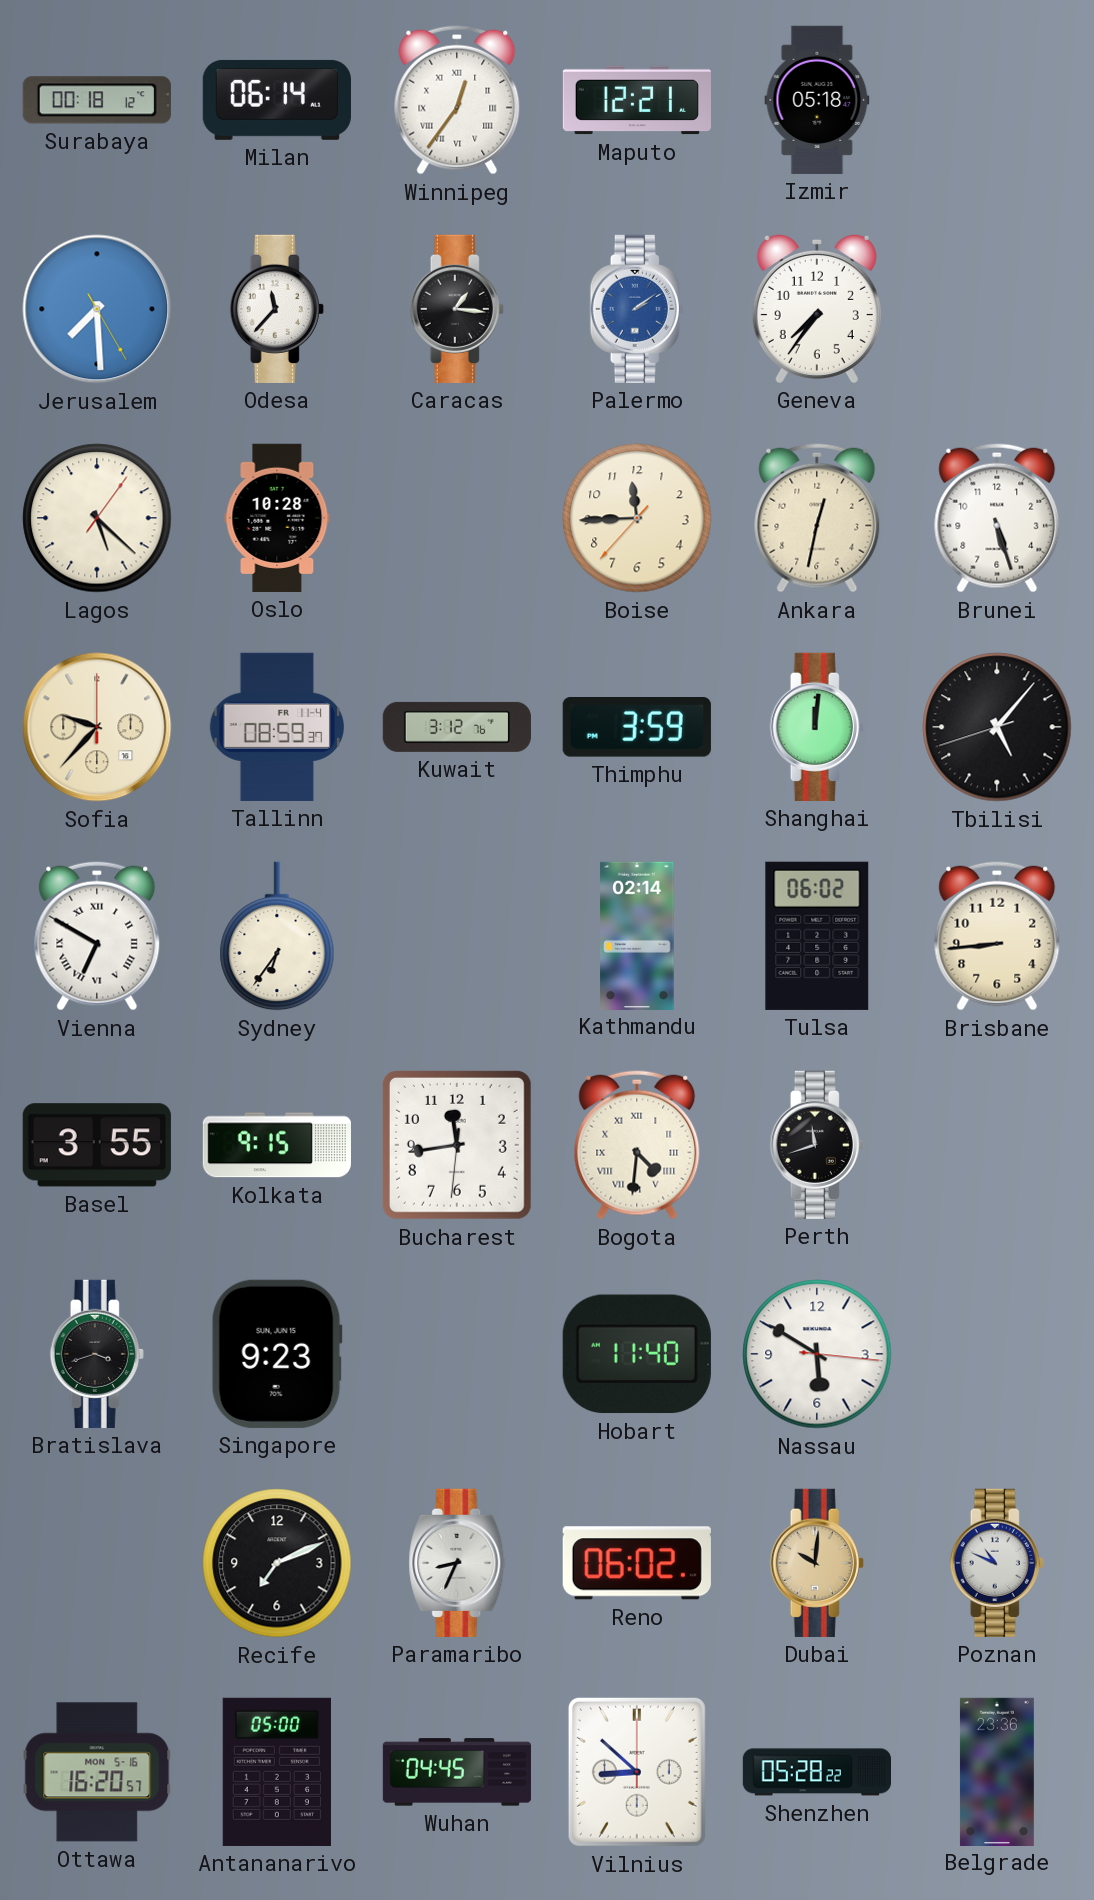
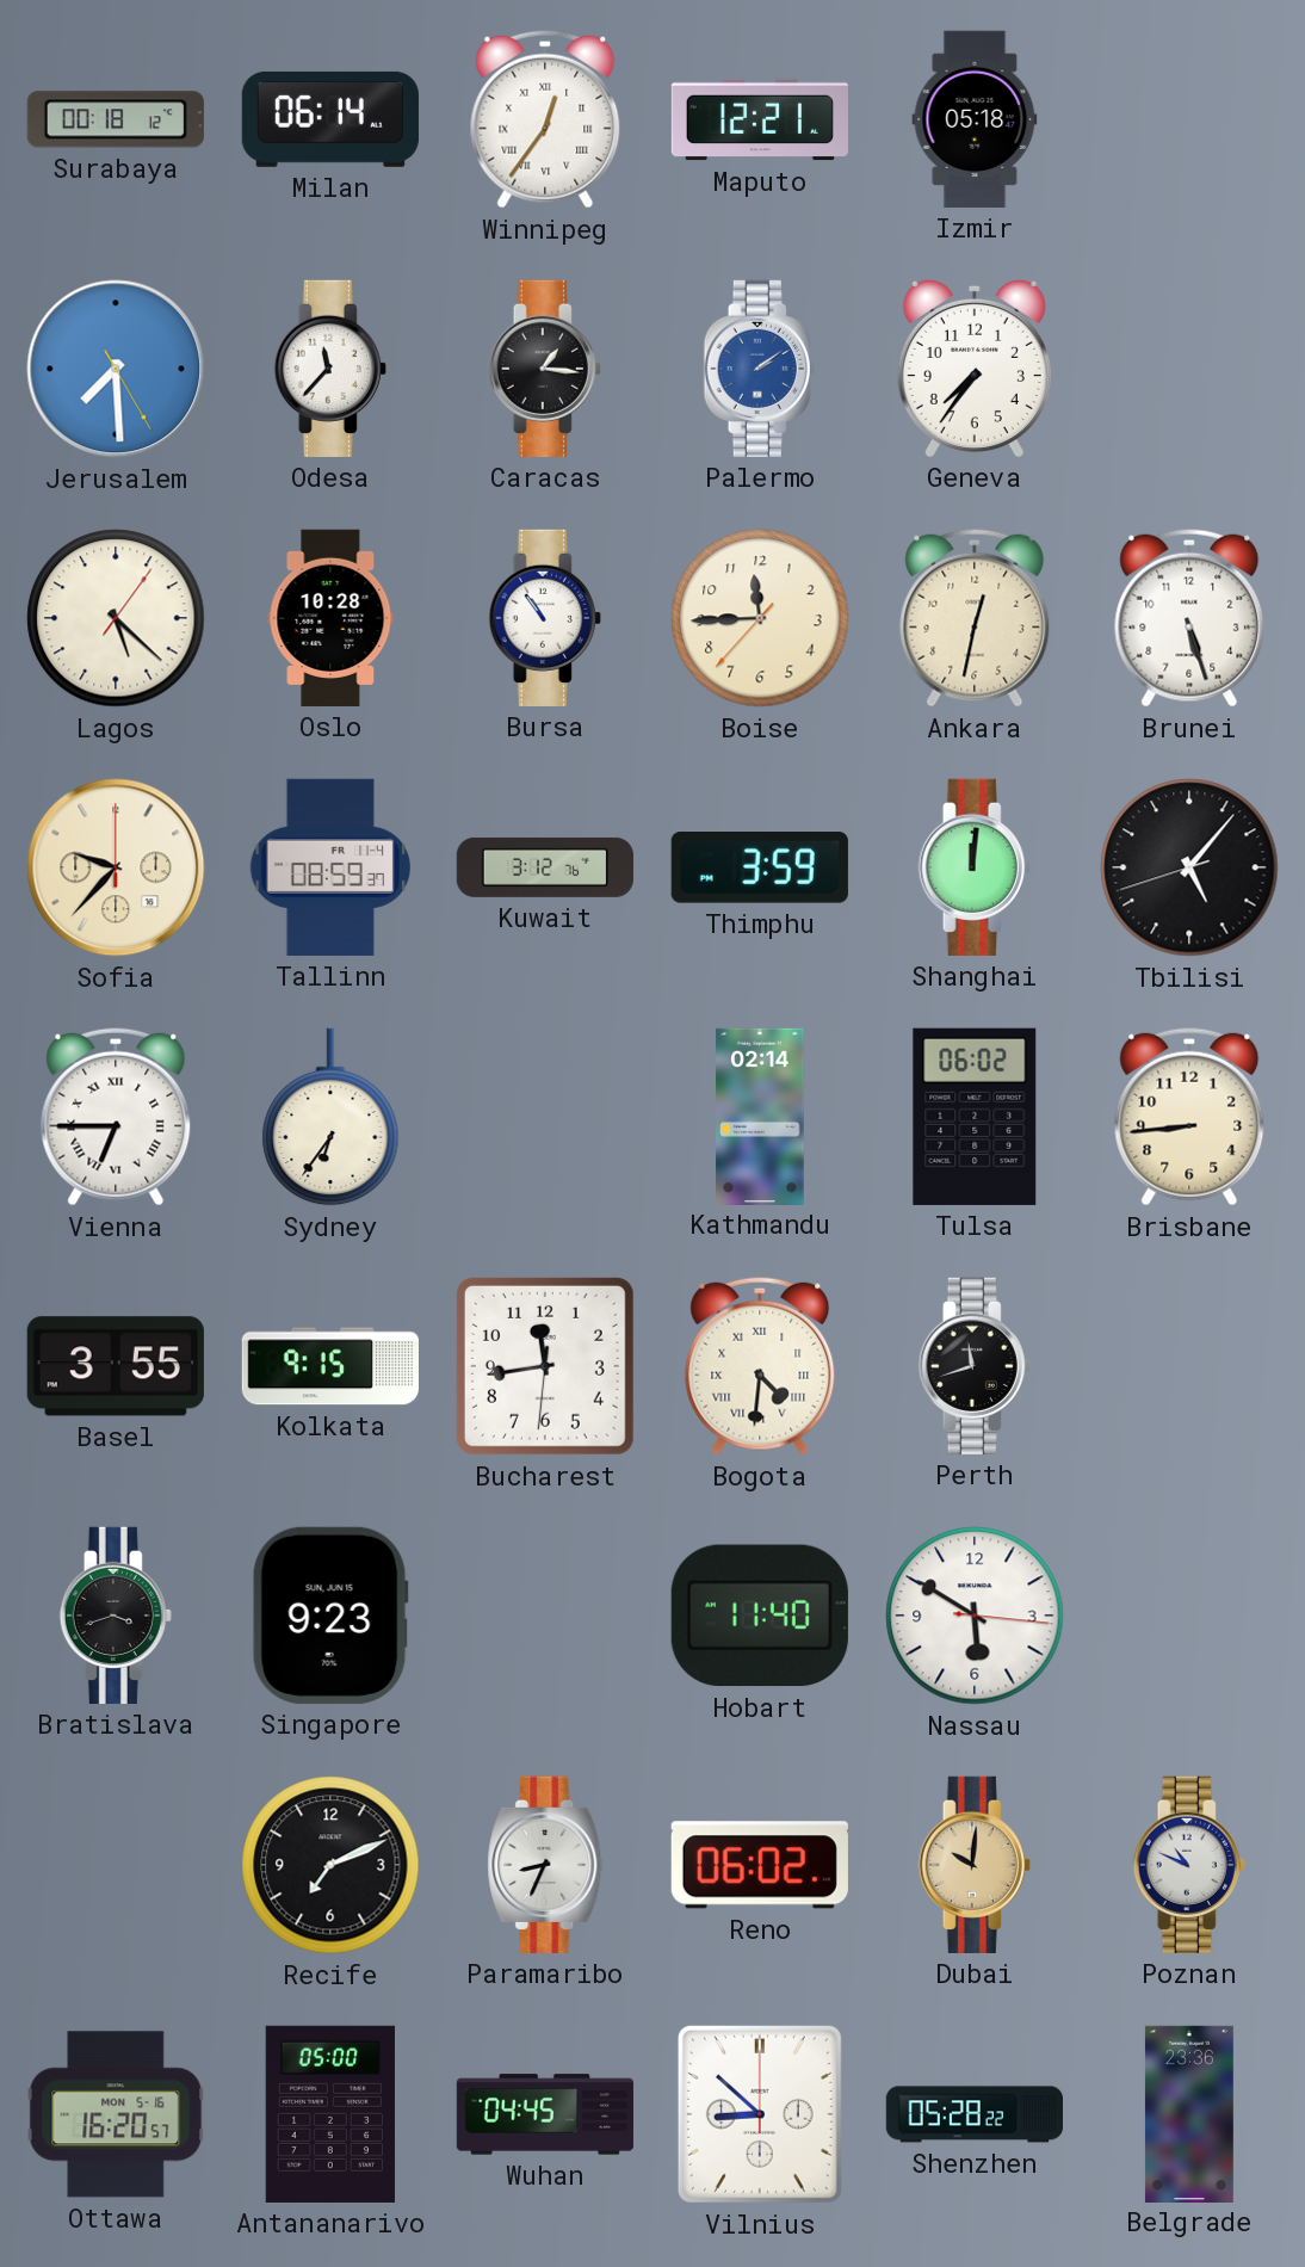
Bursa: none -> 10:54
Vienna: 6:50 -> 6:45
